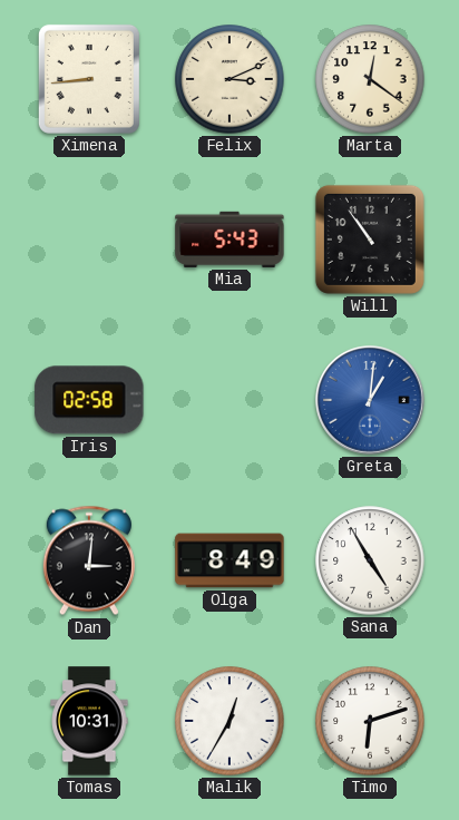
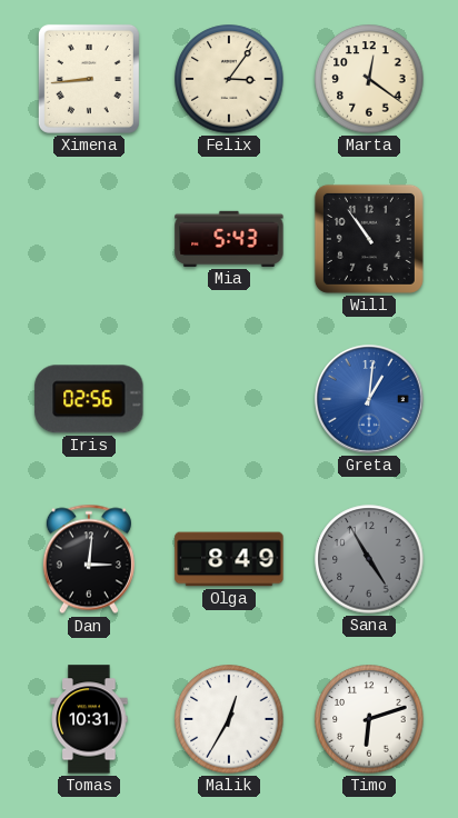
Felix: 3:11 -> 3:06
Iris: 02:58 -> 02:56
Sana dial: white -> grey
